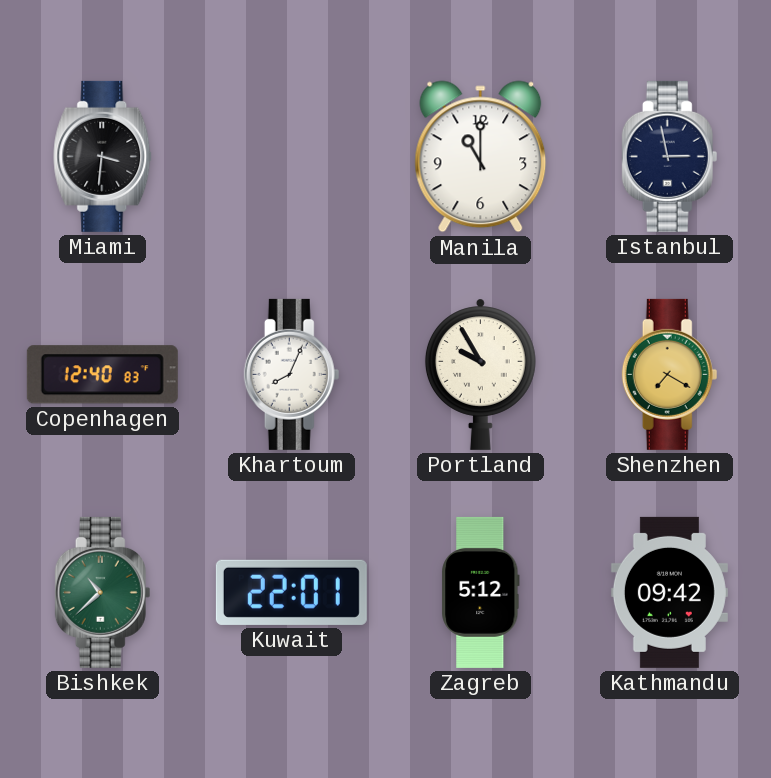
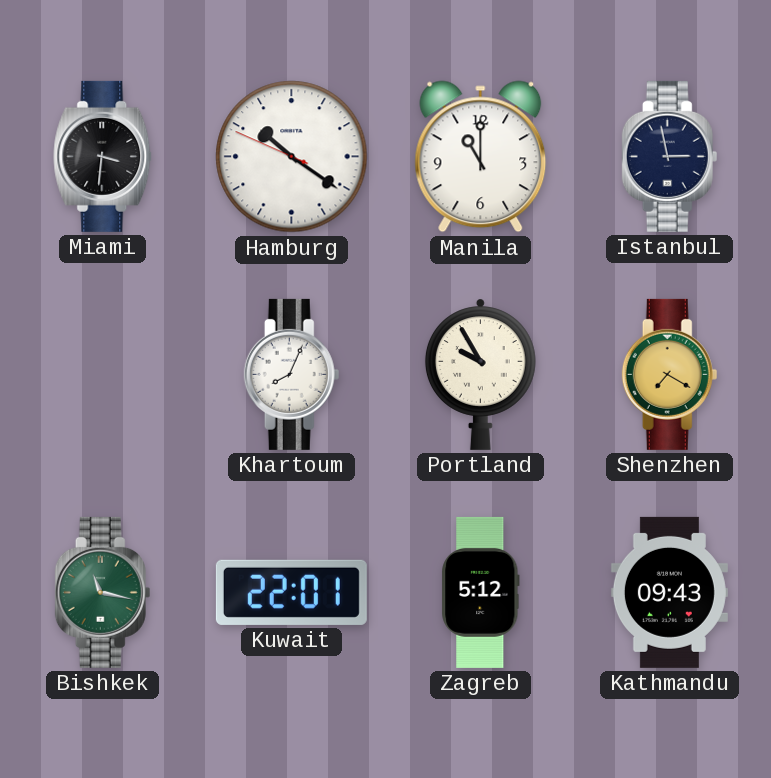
Hamburg: none -> 10:20
Copenhagen: 12:40 -> none
Bishkek: 10:38 -> 11:17
Kathmandu: 09:42 -> 09:43
